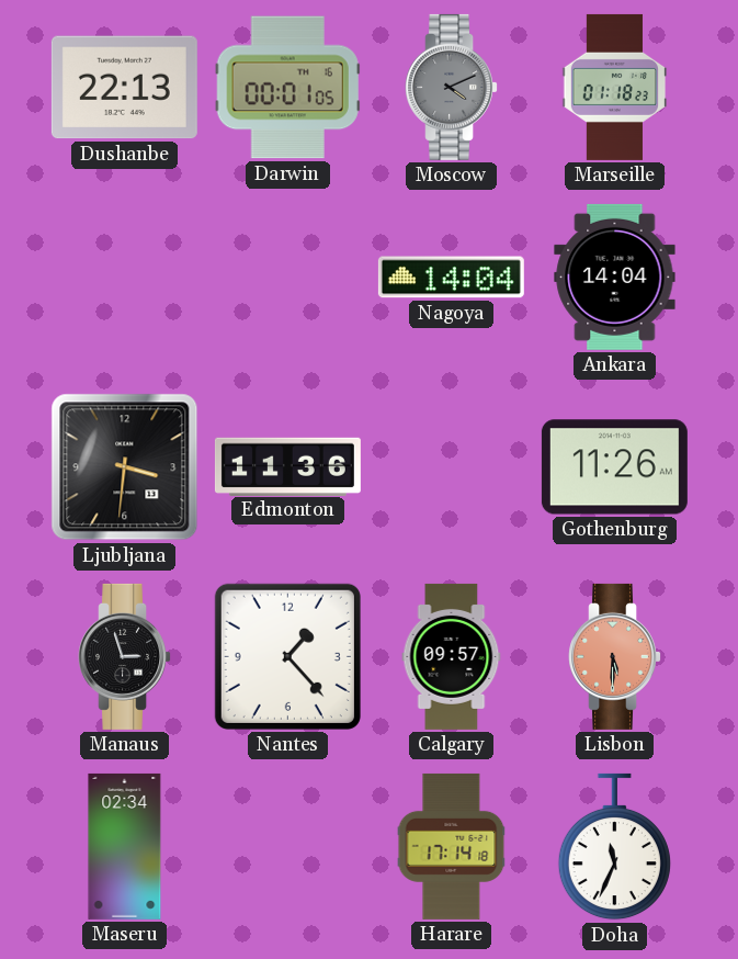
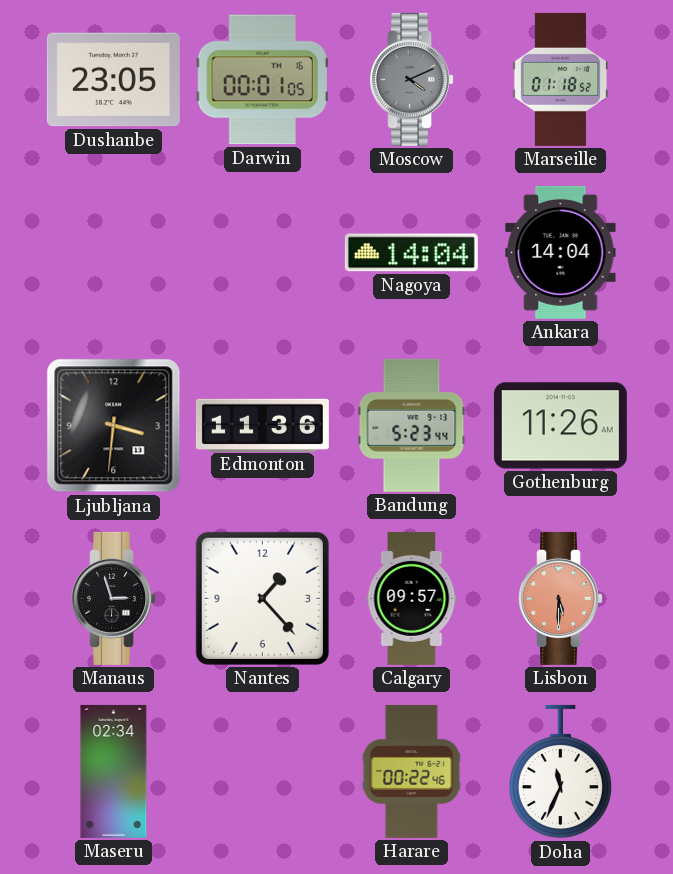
Dushanbe: 22:13 -> 23:05
Marseille: 01:18:23 -> 01:18:52
Bandung: none -> 5:23
Harare: 17:14 -> 00:22
